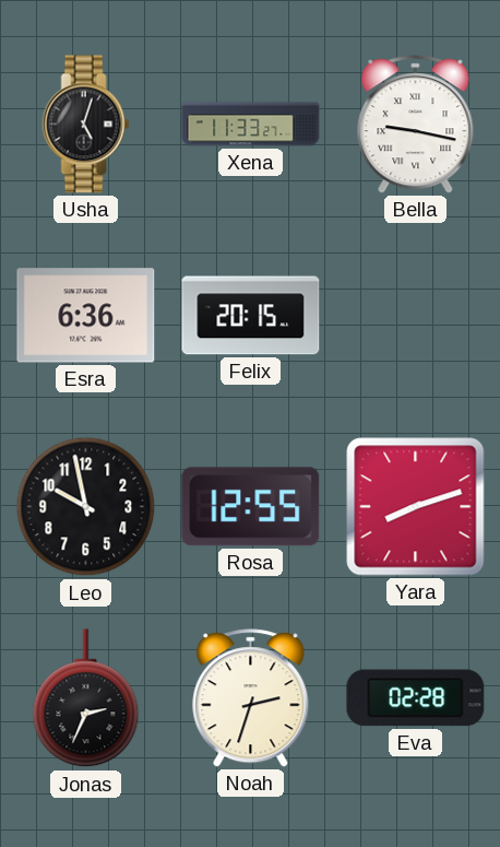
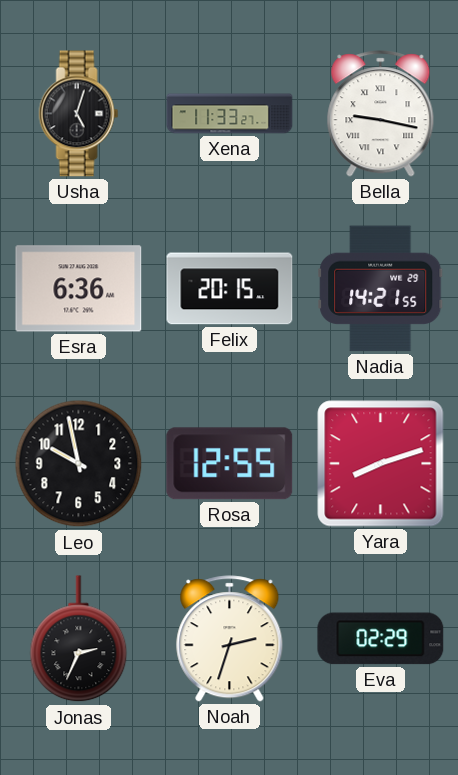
Nadia: none -> 14:21
Eva: 02:28 -> 02:29
